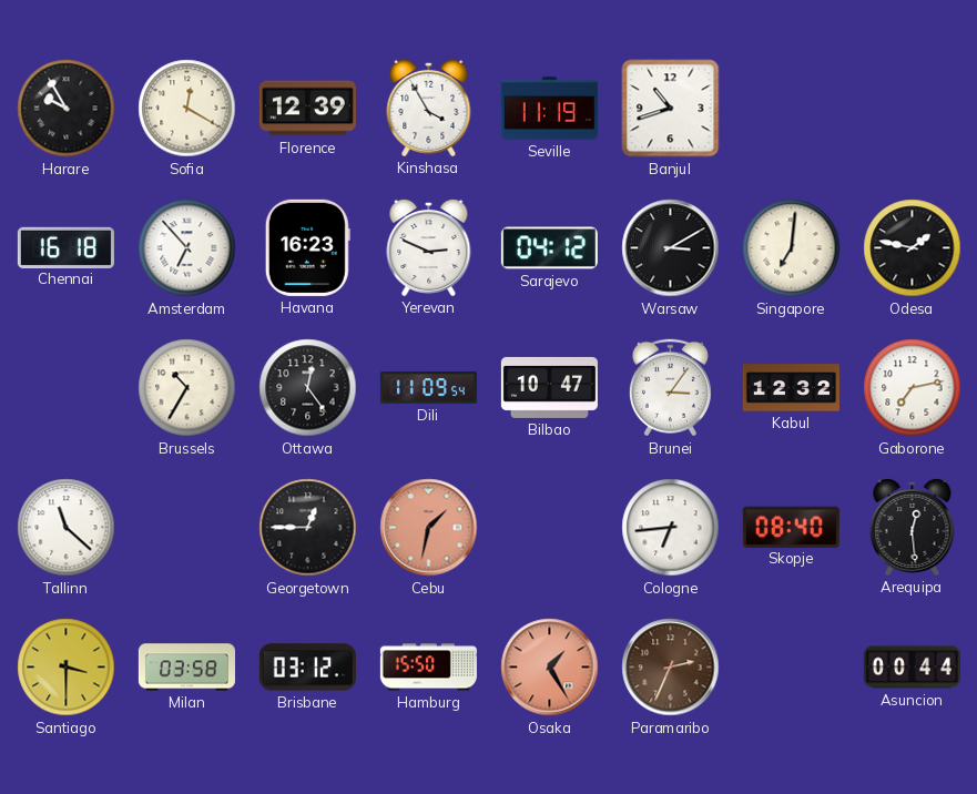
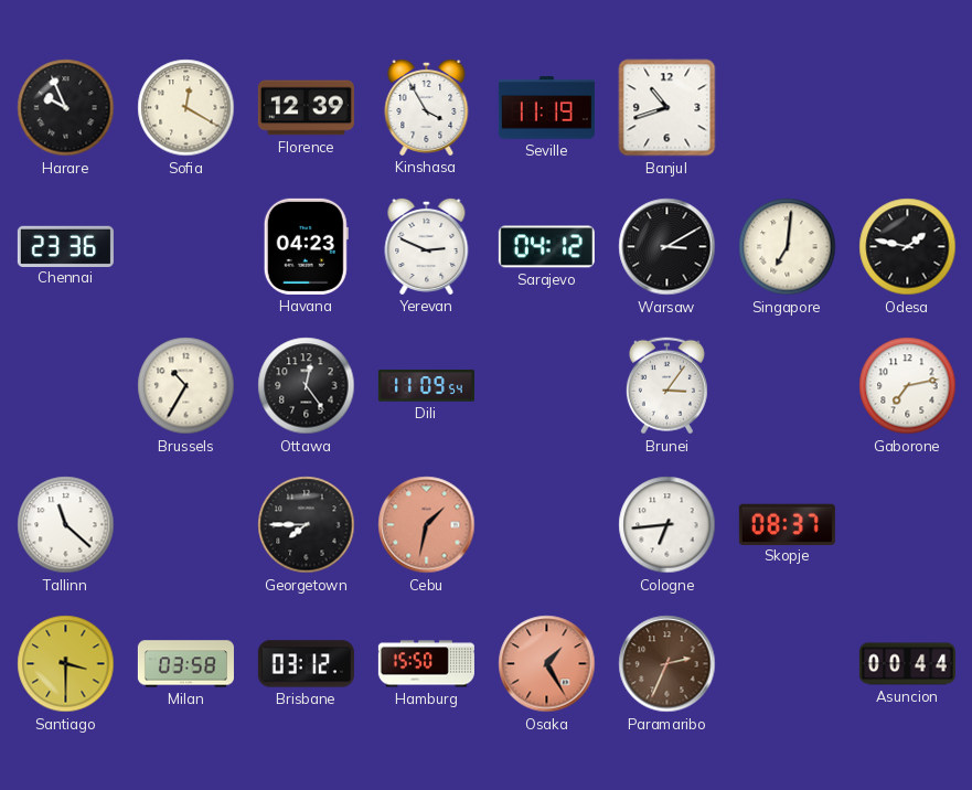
Harare: 9:55 -> 9:56
Chennai: 16:18 -> 23:36
Amsterdam: 6:53 -> none
Havana: 16:23 -> 04:23
Bilbao: 10:47 -> none
Kabul: 12:32 -> none
Georgetown: 12:45 -> 7:45
Skopje: 08:40 -> 08:37
Arequipa: 12:29 -> none
